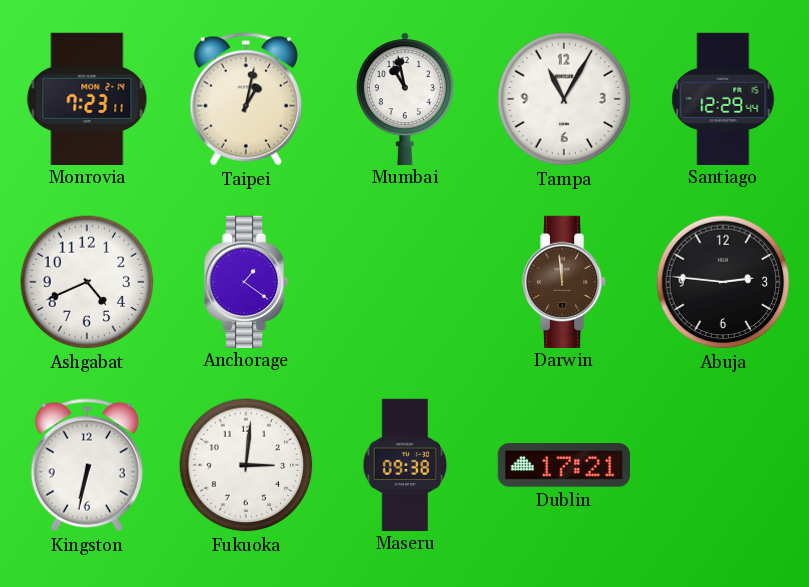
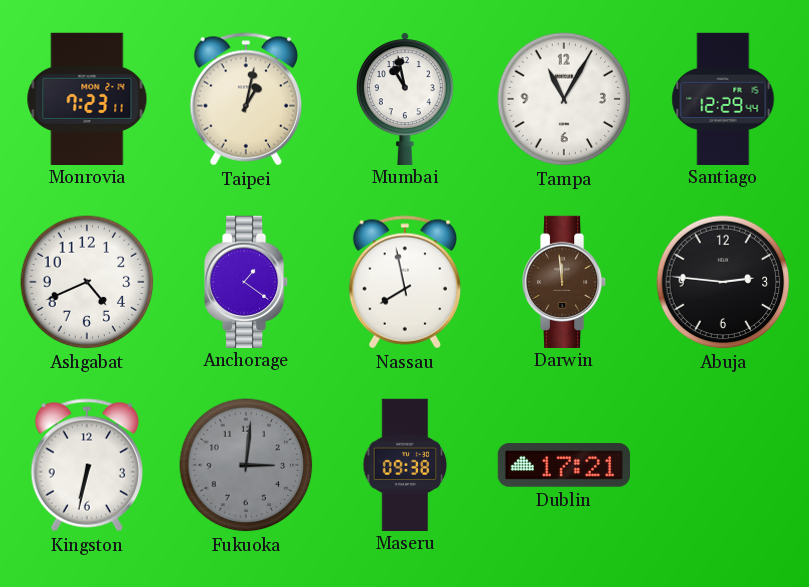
Nassau: none -> 7:58
Fukuoka dial: white -> grey
